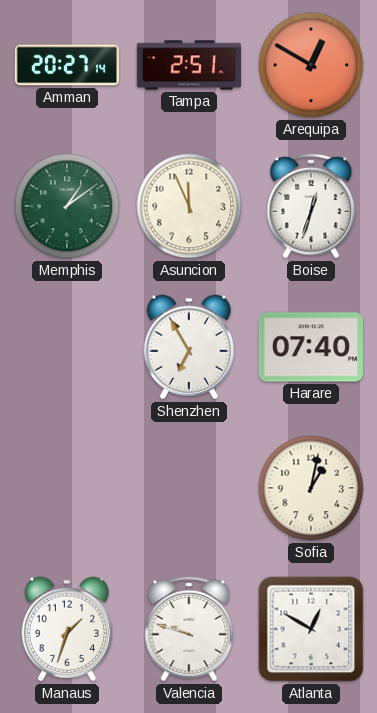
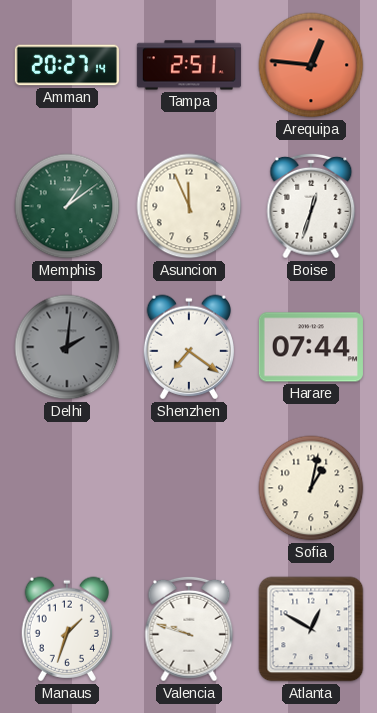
Arequipa: 12:50 -> 12:46
Delhi: none -> 2:01
Shenzhen: 6:55 -> 7:21
Harare: 07:40 -> 07:44
